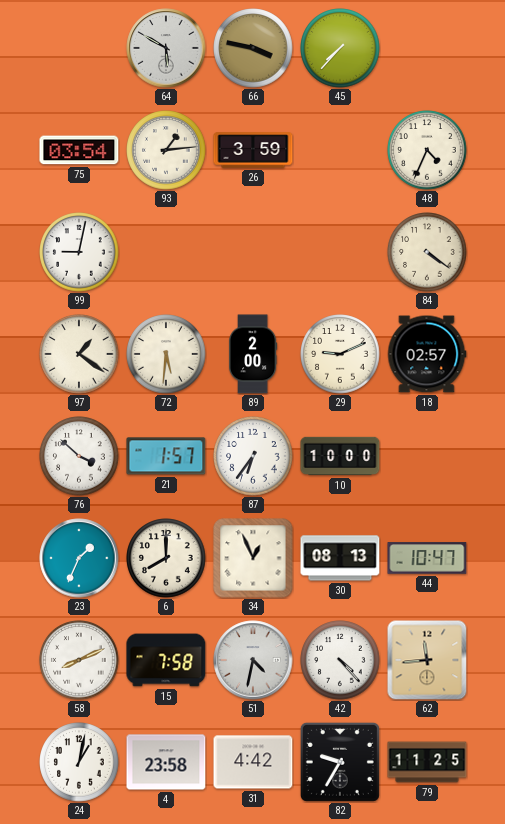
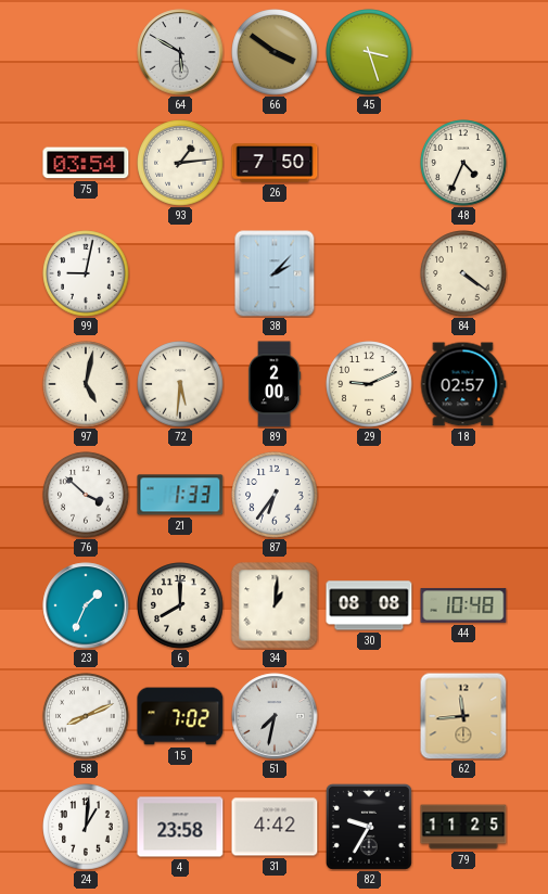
66: 3:47 -> 3:51
45: 7:37 -> 3:27
26: 3:59 -> 7:50
38: none -> 2:07
97: 1:21 -> 5:02
21: 1:57 -> 1:33
10: 10:00 -> none
34: 12:56 -> 1:01
30: 08:13 -> 08:08
44: 10:47 -> 10:48
15: 7:58 -> 7:02
51: 4:32 -> 7:32
42: 4:23 -> none
24: 1:02 -> 1:01
